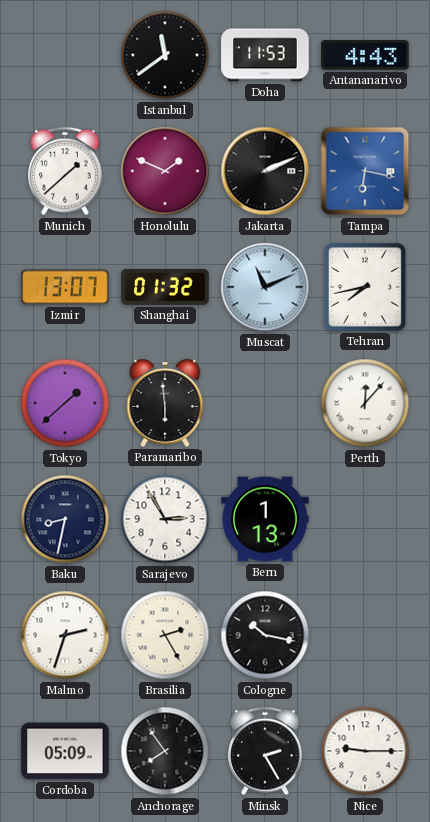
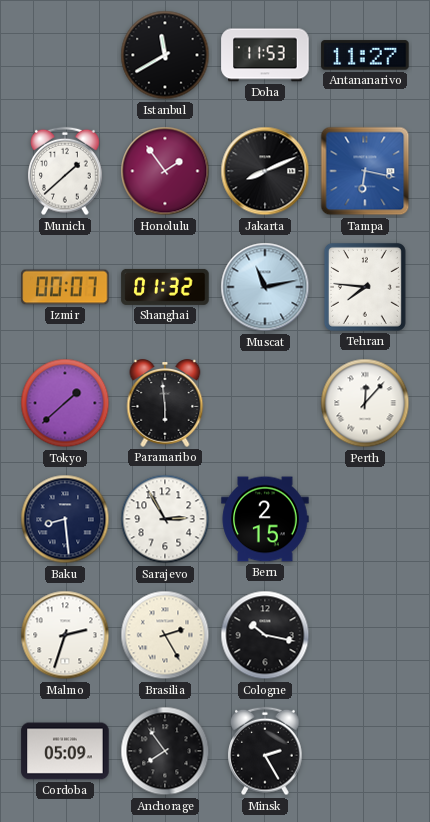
Istanbul: 11:39 -> 11:40
Antananarivo: 4:43 -> 11:27
Honolulu: 1:49 -> 1:54
Jakarta: 2:11 -> 8:11
Izmir: 13:07 -> 00:07
Muscat: 11:11 -> 11:13
Tehran: 7:43 -> 7:46
Baku: 8:32 -> 8:29
Bern: 1:13 -> 2:15
Nice: 9:15 -> none
